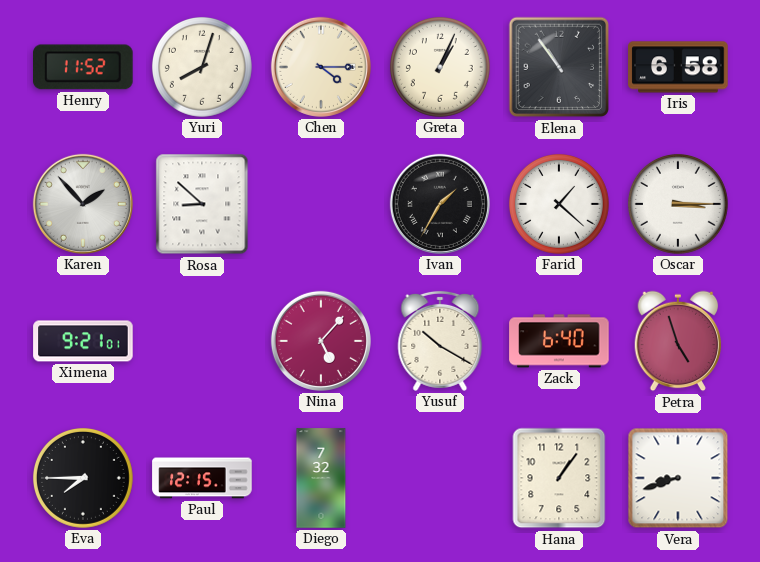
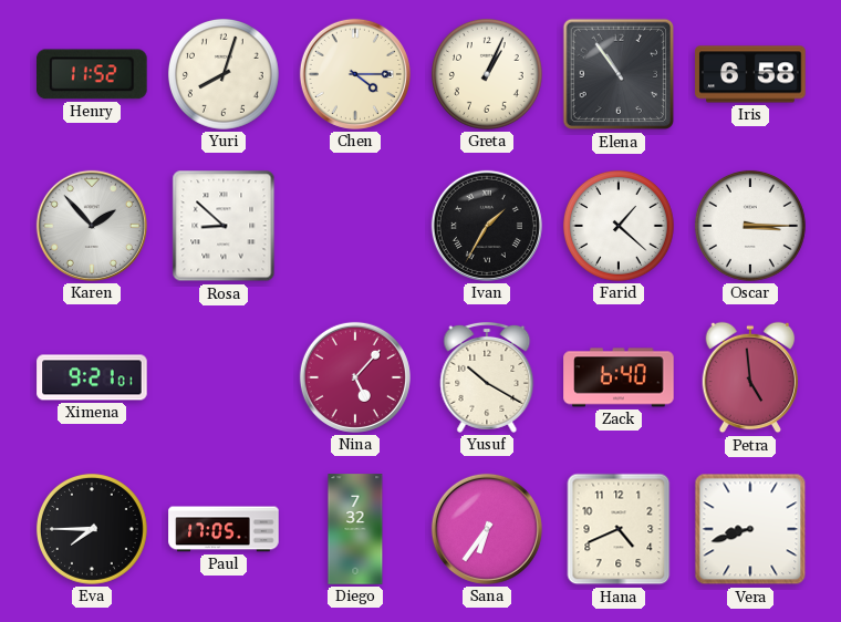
Petra: 4:57 -> 4:59
Paul: 12:15 -> 17:05
Sana: none -> 6:36
Hana: 1:06 -> 4:41
